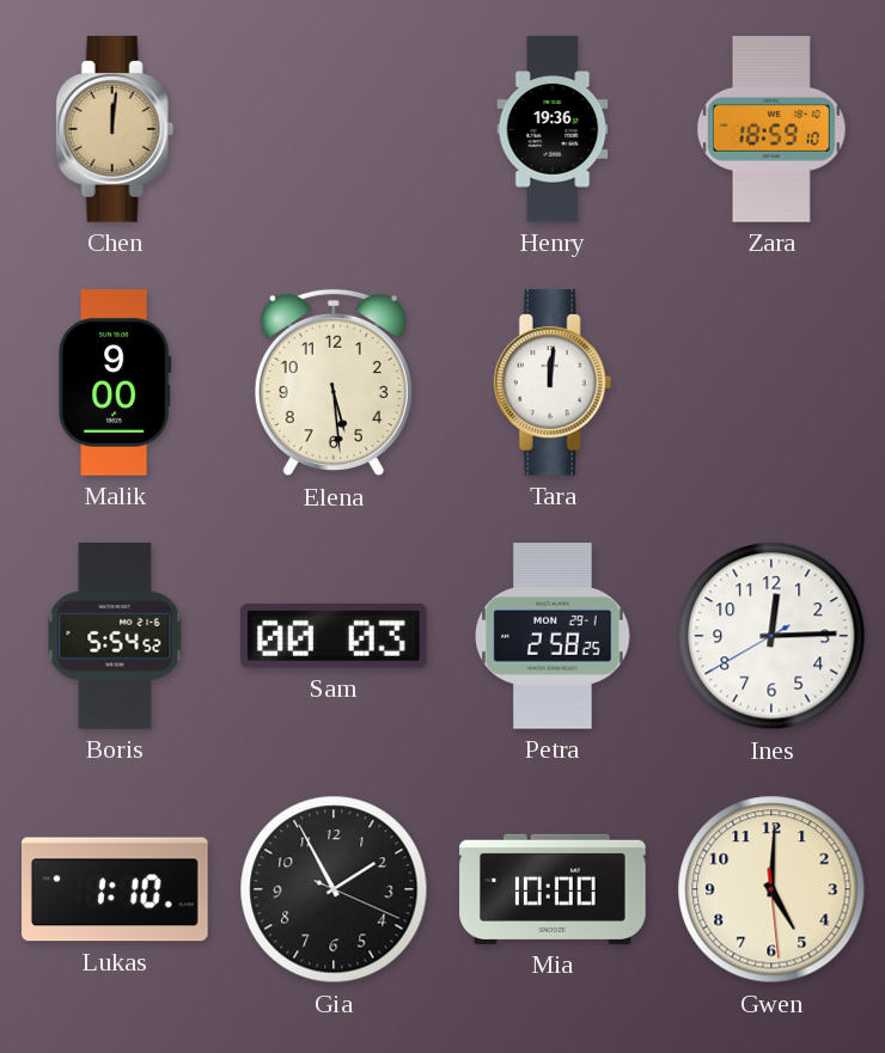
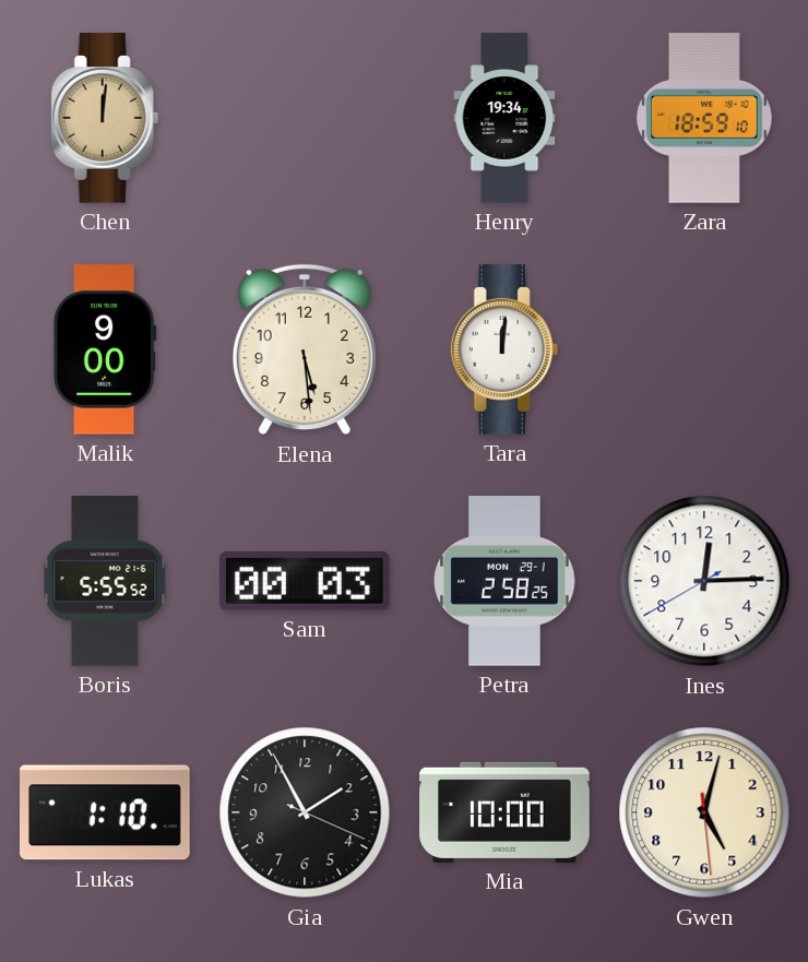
Henry: 19:36 -> 19:34
Boris: 5:54 -> 5:55
Gwen: 5:00 -> 5:02
